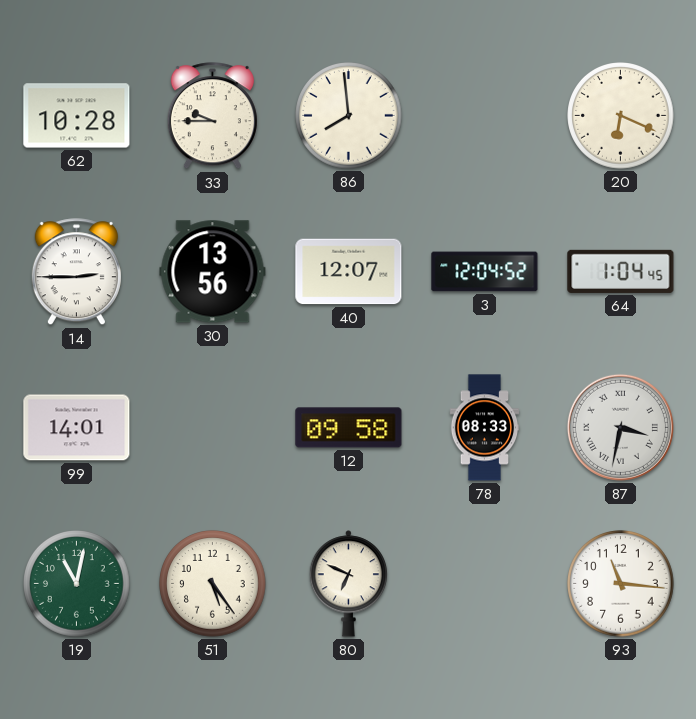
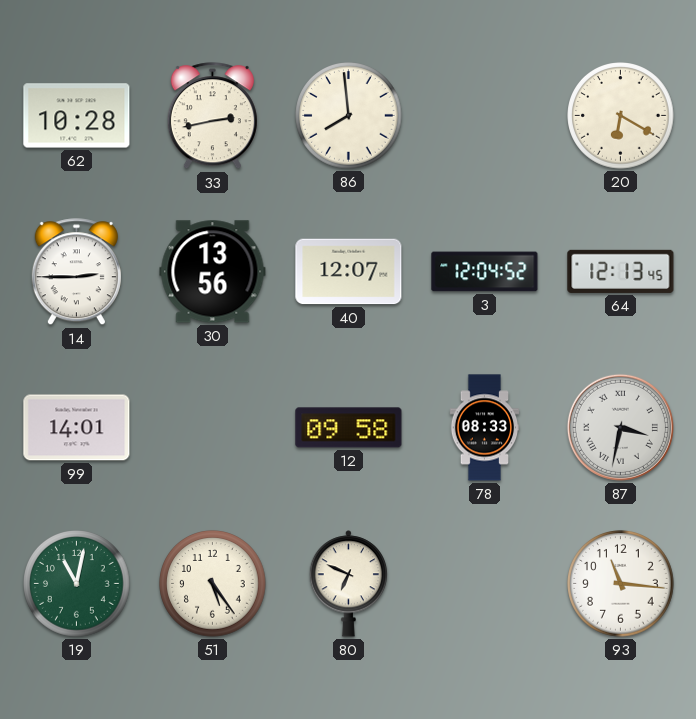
33: 9:45 -> 2:43
20: 6:19 -> 6:20
64: 1:04 -> 12:13
